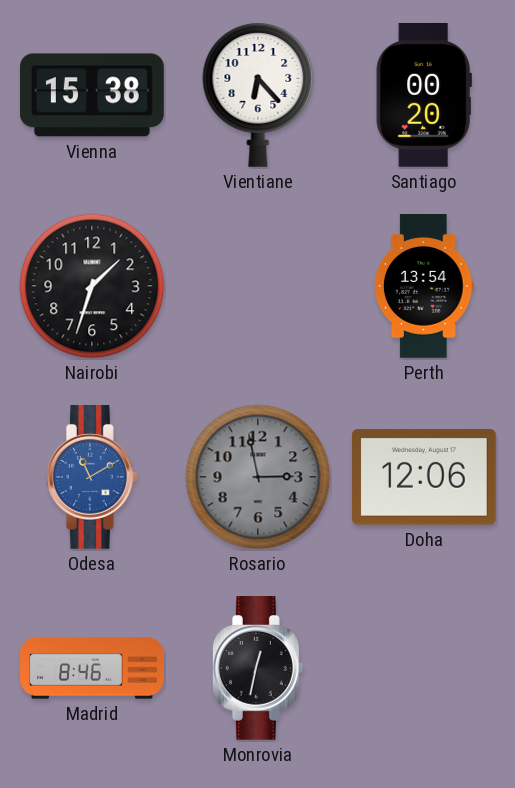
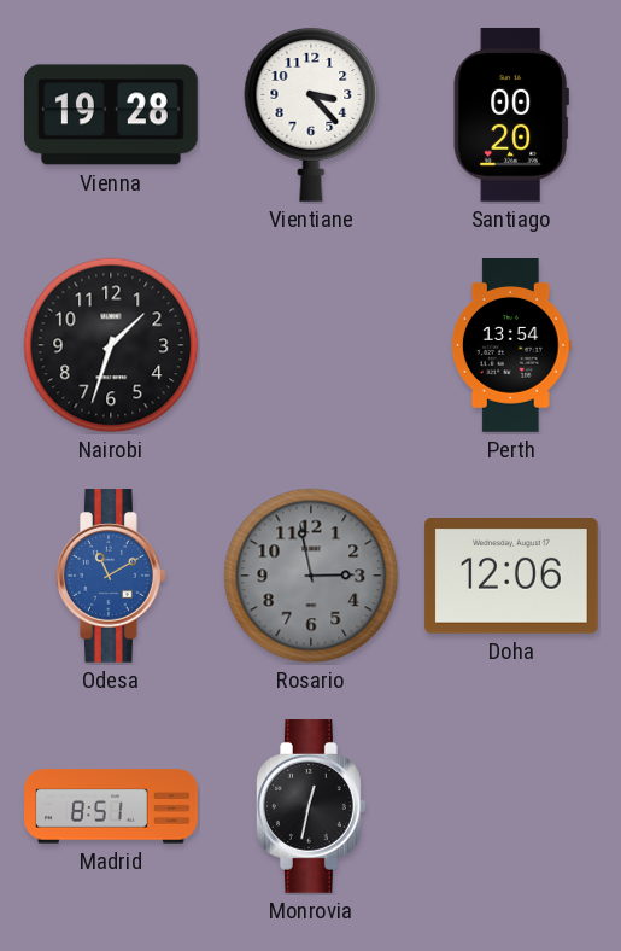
Vienna: 15:38 -> 19:28
Vientiane: 6:23 -> 3:23
Madrid: 8:46 -> 8:51
